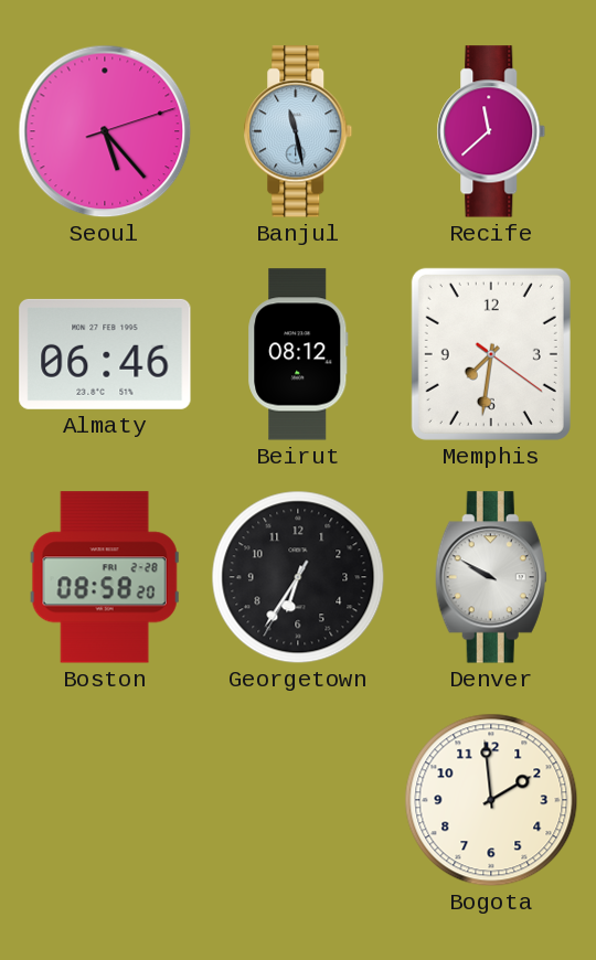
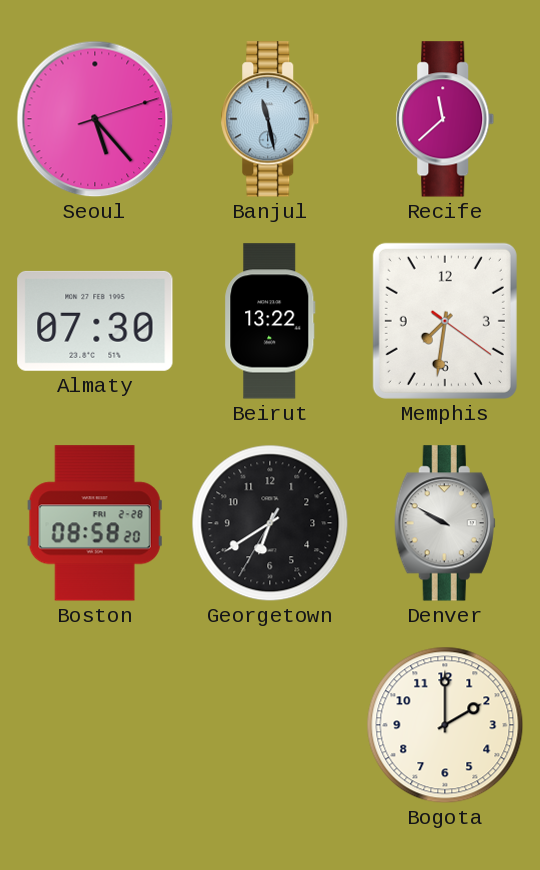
Almaty: 06:46 -> 07:30
Beirut: 08:12 -> 13:22
Georgetown: 6:35 -> 6:39
Bogota: 1:59 -> 2:00
